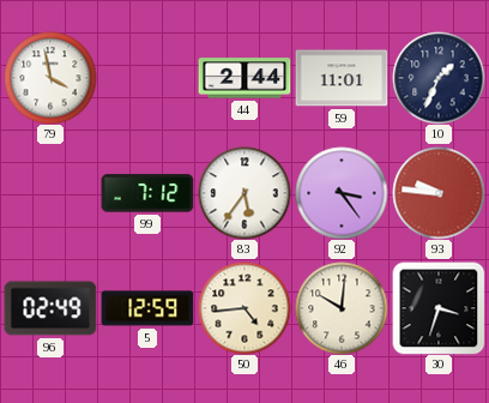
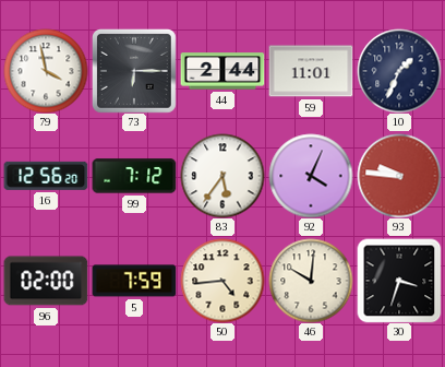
73: none -> 6:15
16: none -> 12:56
92: 3:24 -> 4:04
96: 02:49 -> 02:00
5: 12:59 -> 7:59
